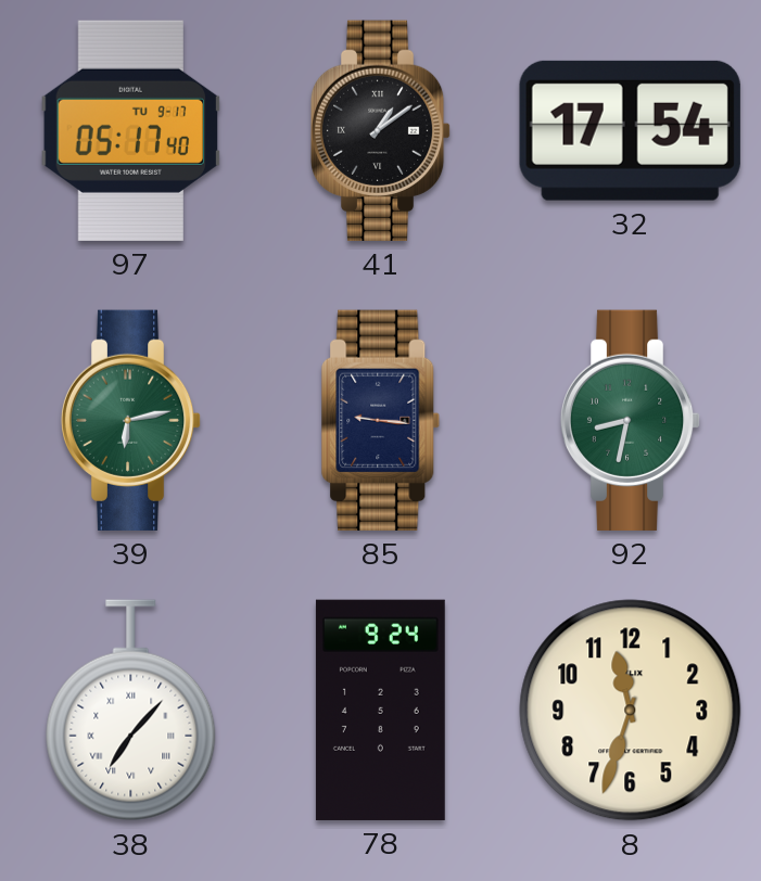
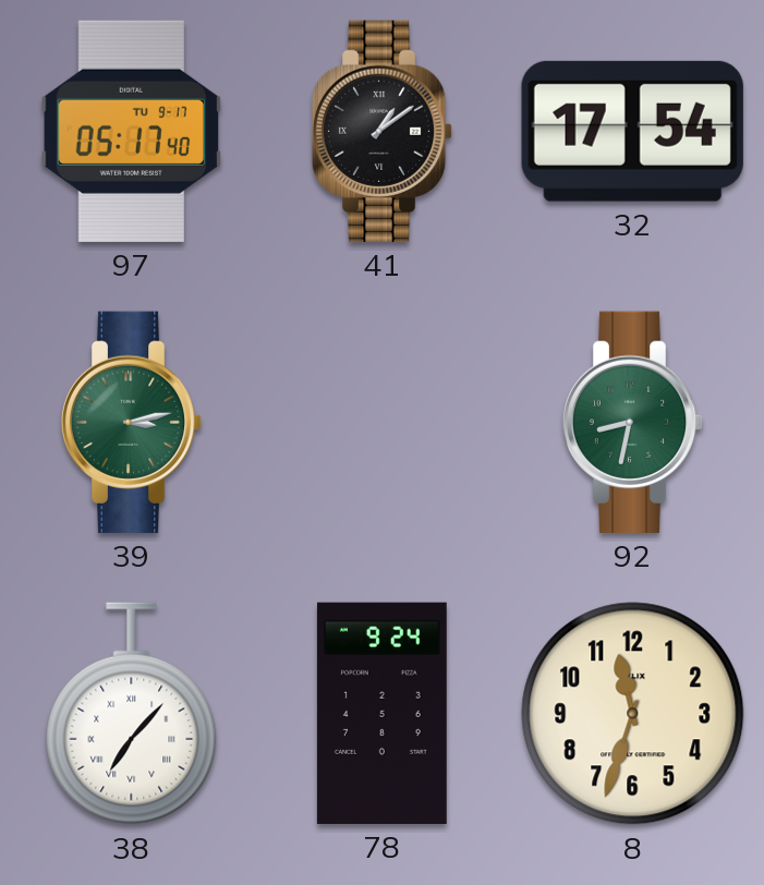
39: 6:13 -> 3:13
85: 9:16 -> none
